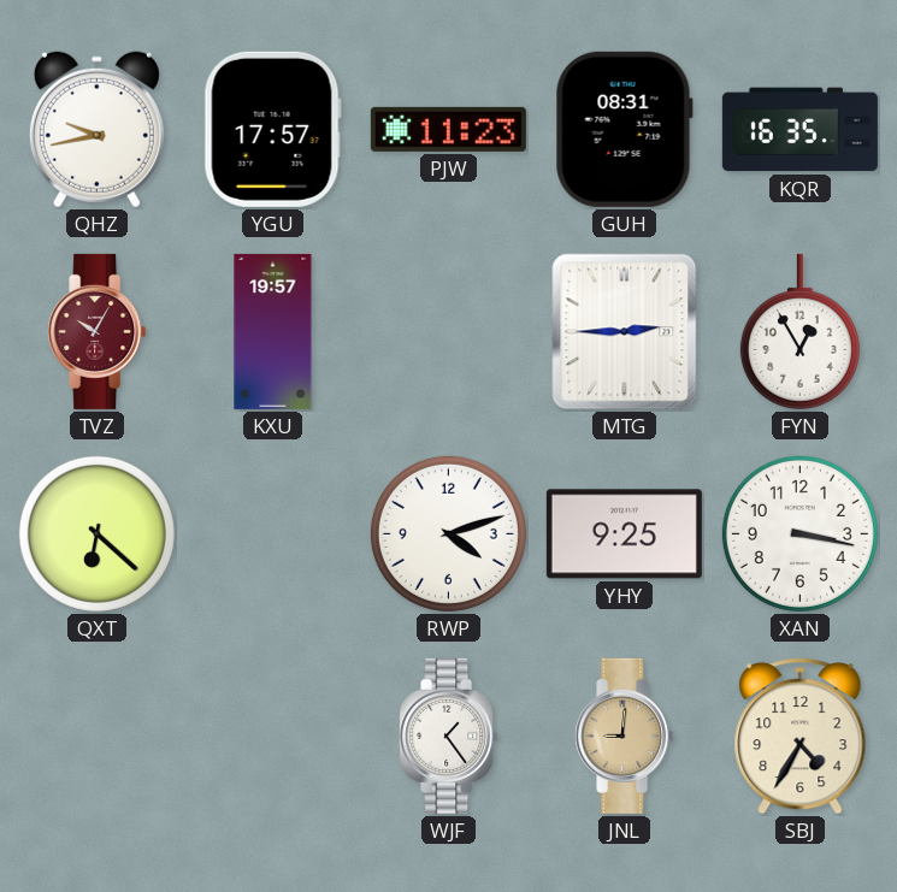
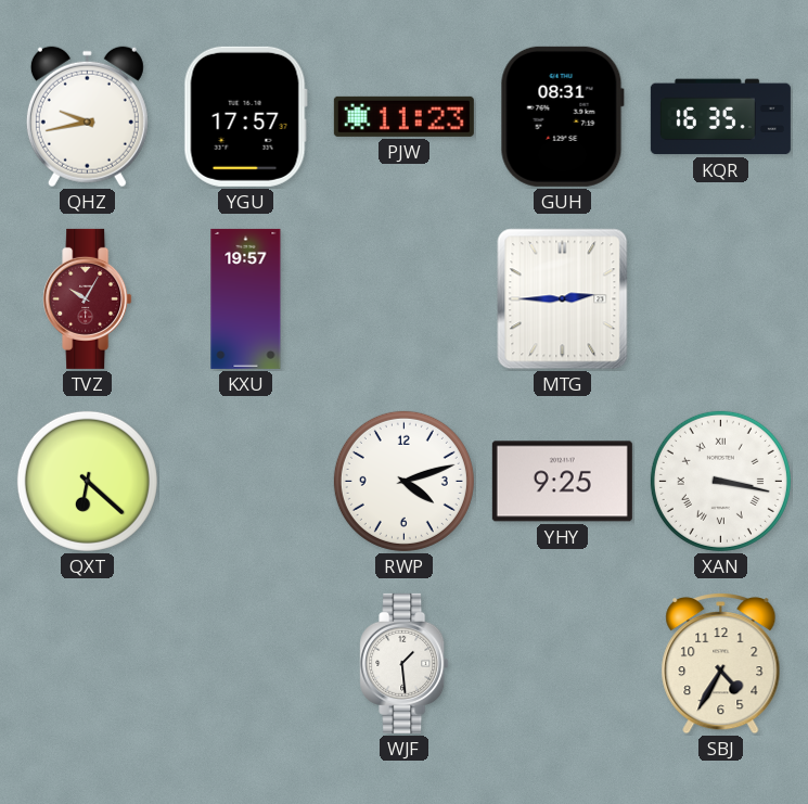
FYN: 12:55 -> none
XAN numerals: Arabic -> Roman
WJF: 1:24 -> 1:29
JNL: 9:01 -> none
